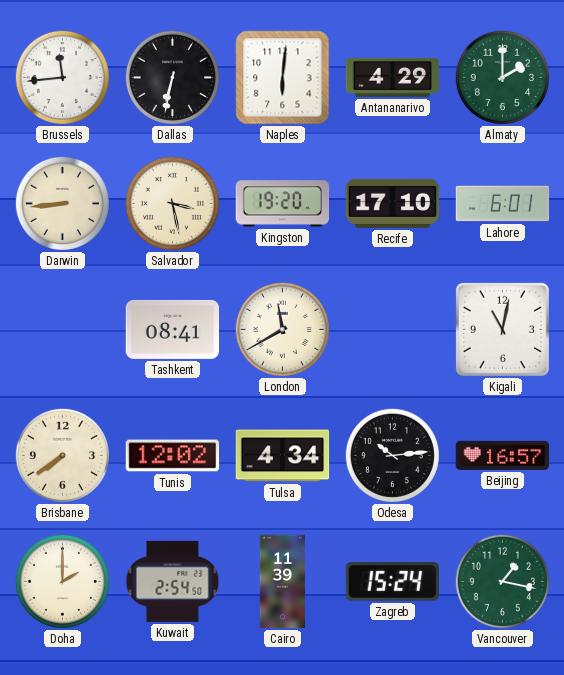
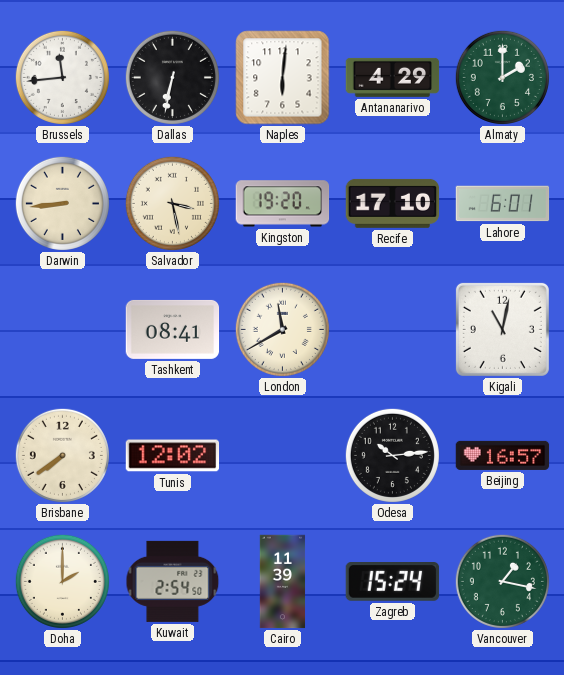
Tulsa: 4:34 -> none
